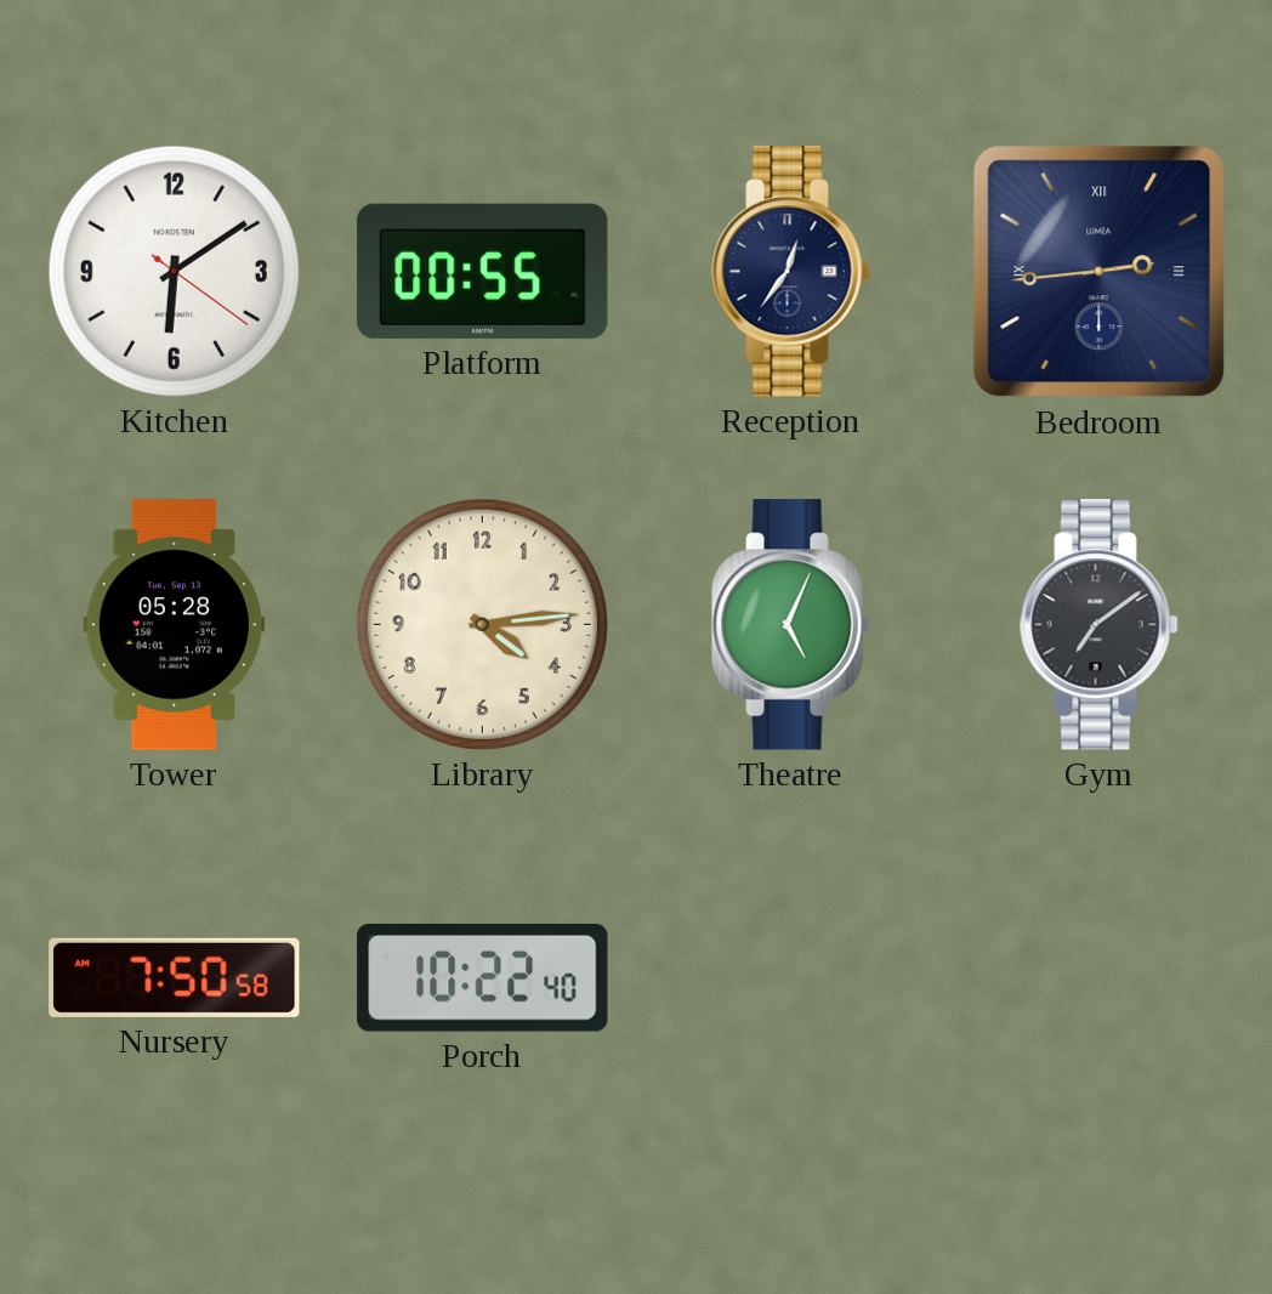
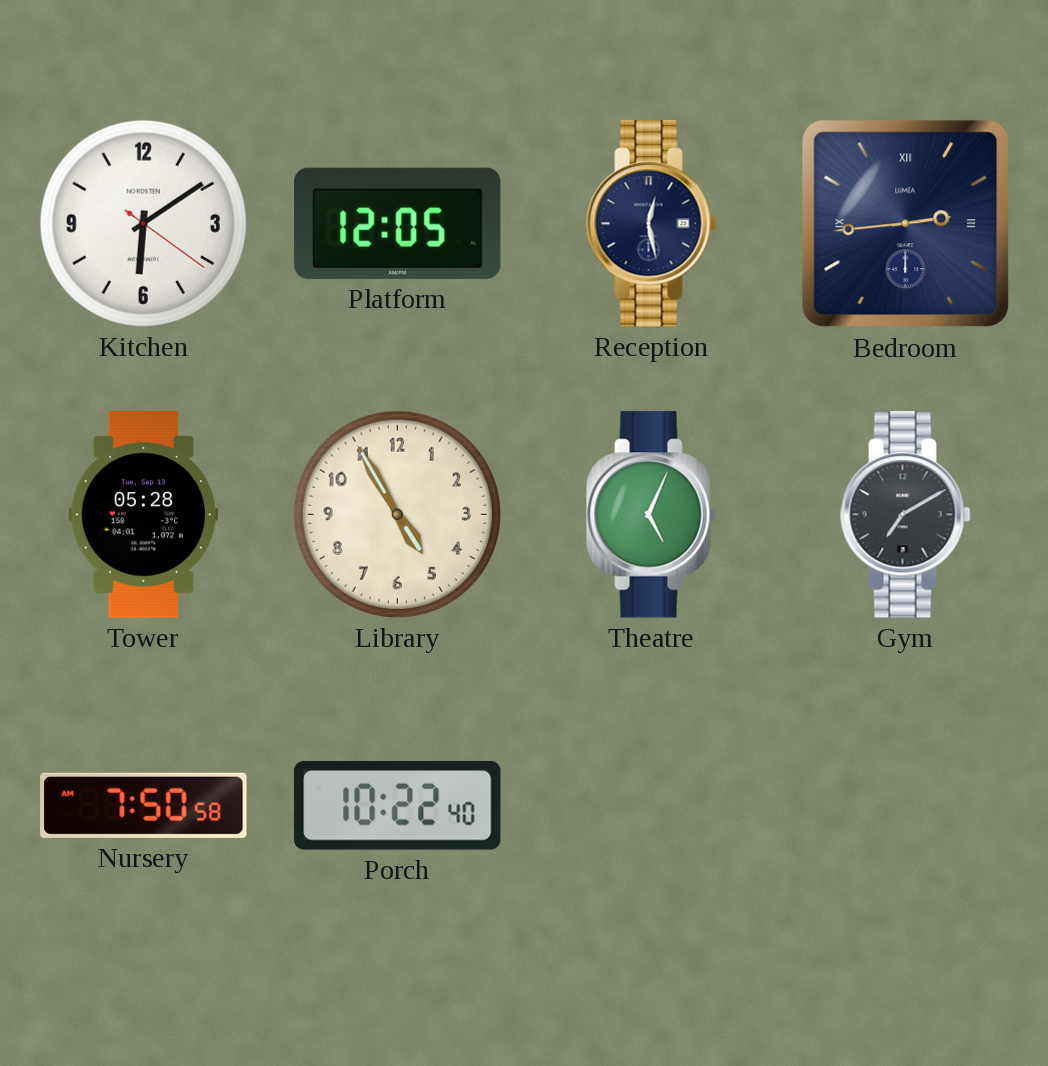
Platform: 00:55 -> 12:05
Reception: 12:36 -> 12:28
Library: 4:14 -> 4:55
Gym: 7:09 -> 7:10
